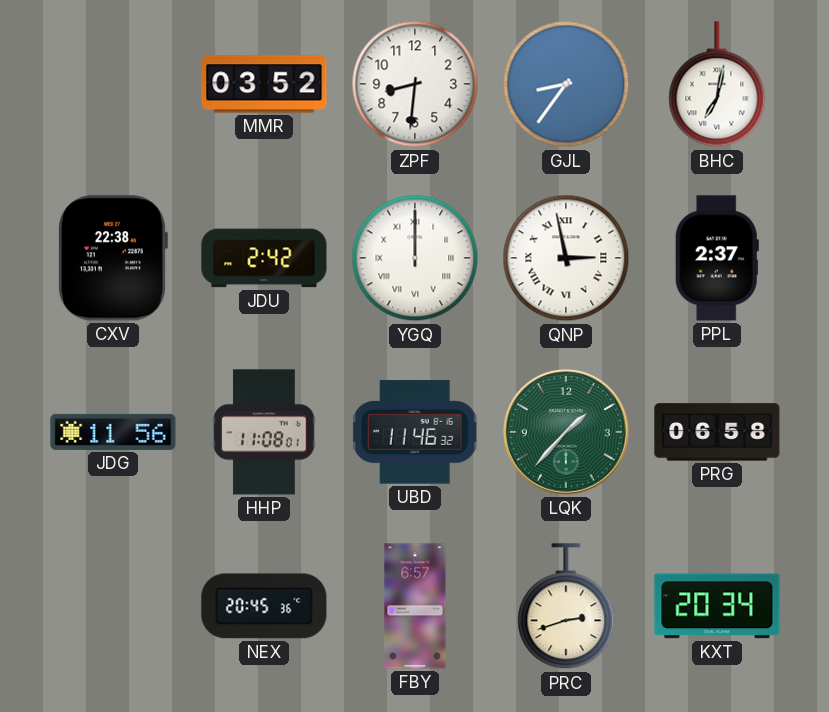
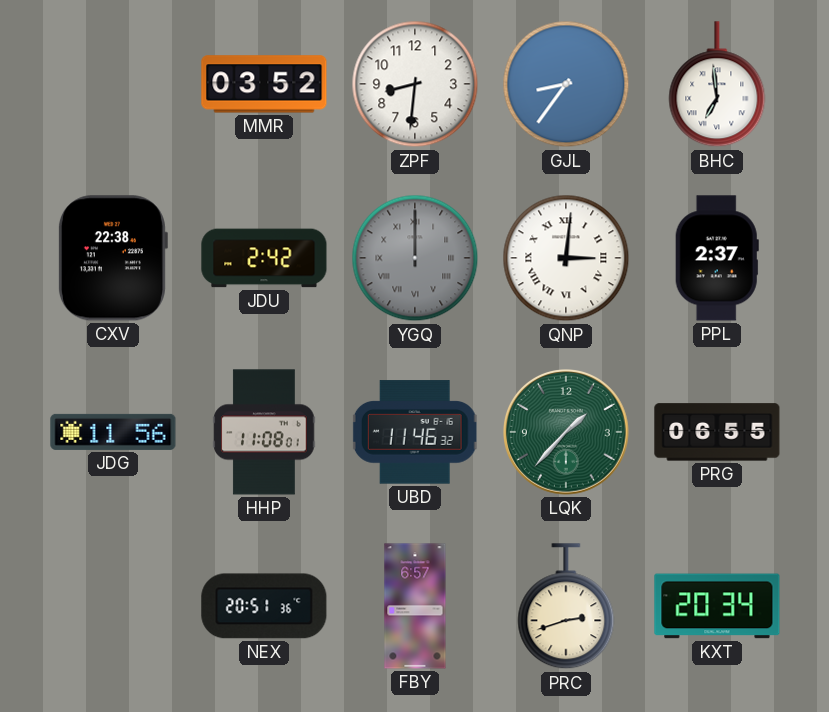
BHC: 7:02 -> 6:59
YGQ dial: white -> grey
QNP: 2:58 -> 3:01
PRG: 06:58 -> 06:55
NEX: 20:45 -> 20:51
